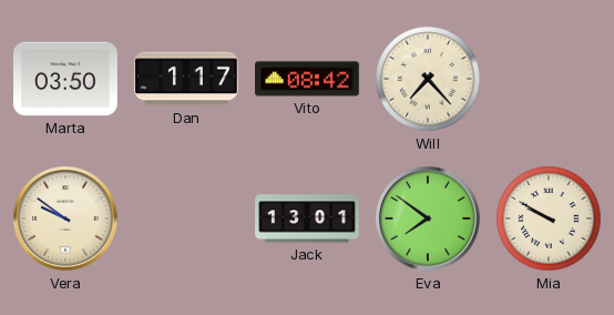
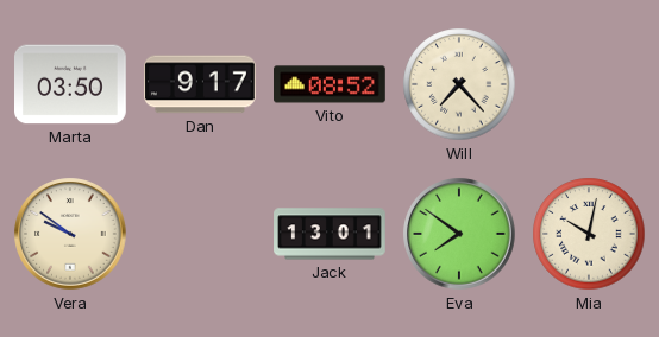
Dan: 1:17 -> 9:17
Vito: 08:42 -> 08:52
Mia: 9:50 -> 10:02
